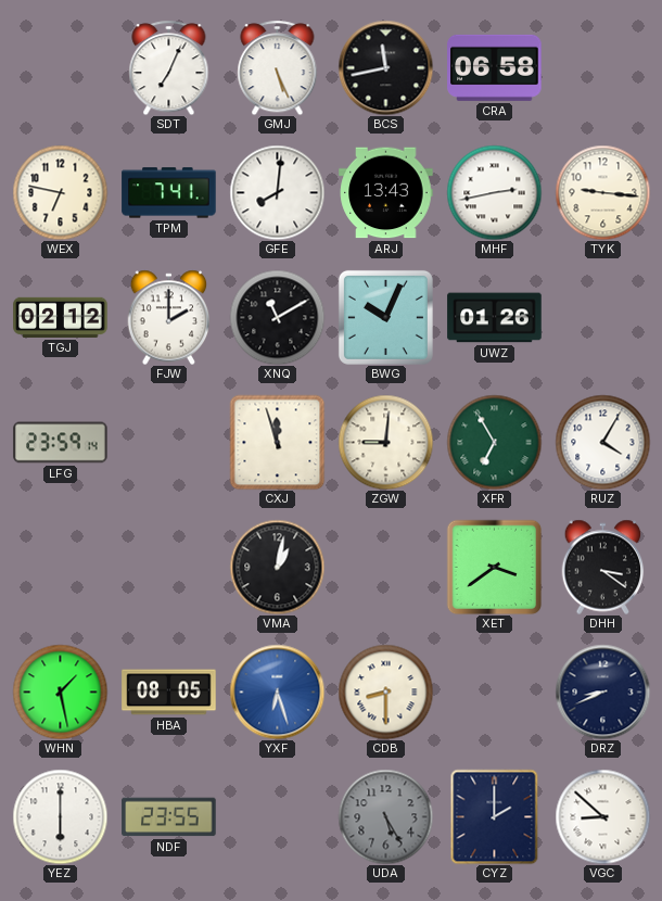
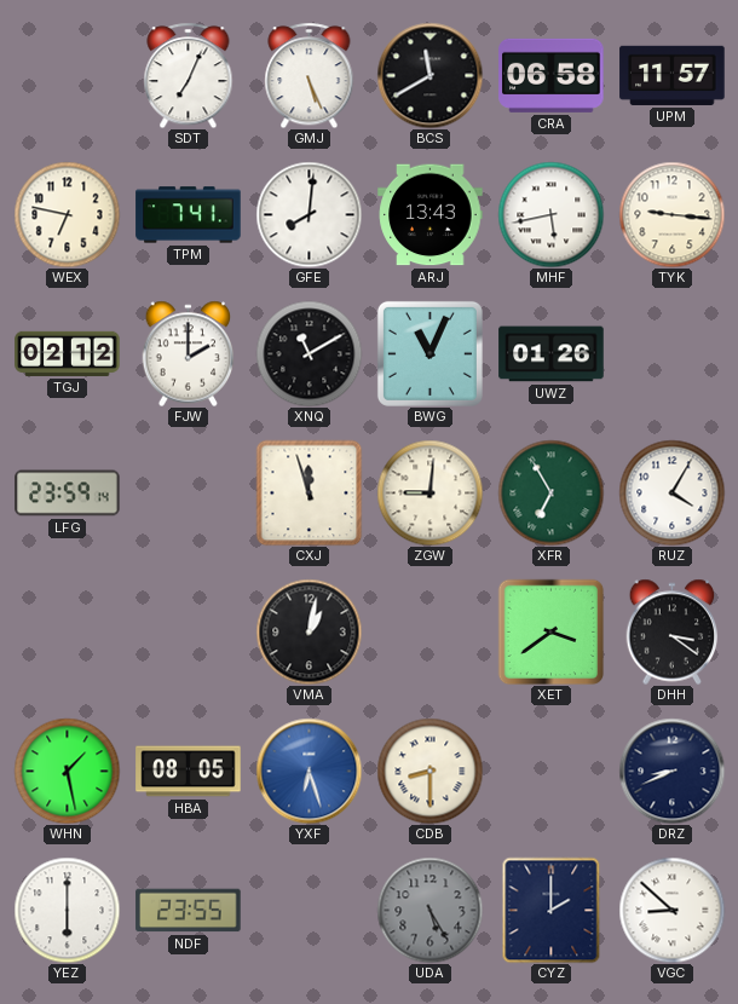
BCS: 11:43 -> 11:40
UPM: none -> 11:57
MHF: 2:43 -> 5:43
BWG: 10:04 -> 11:04
